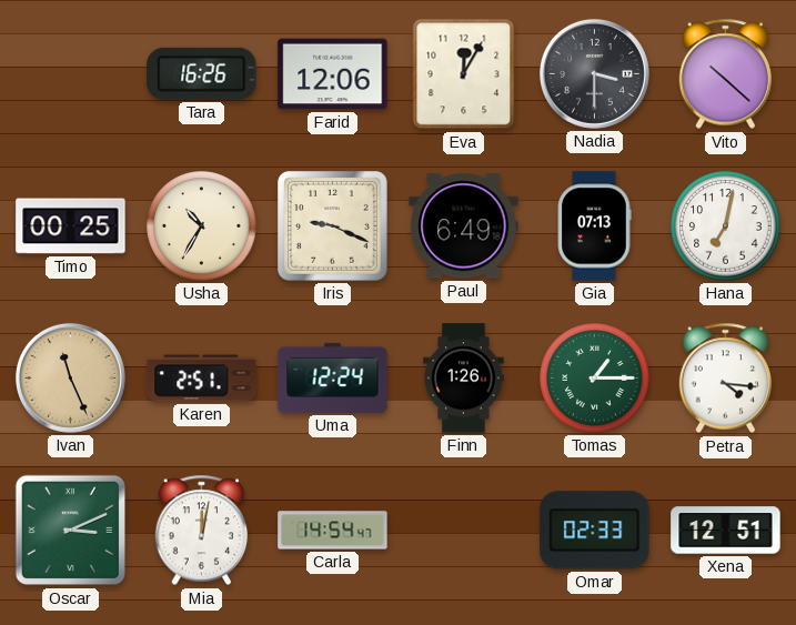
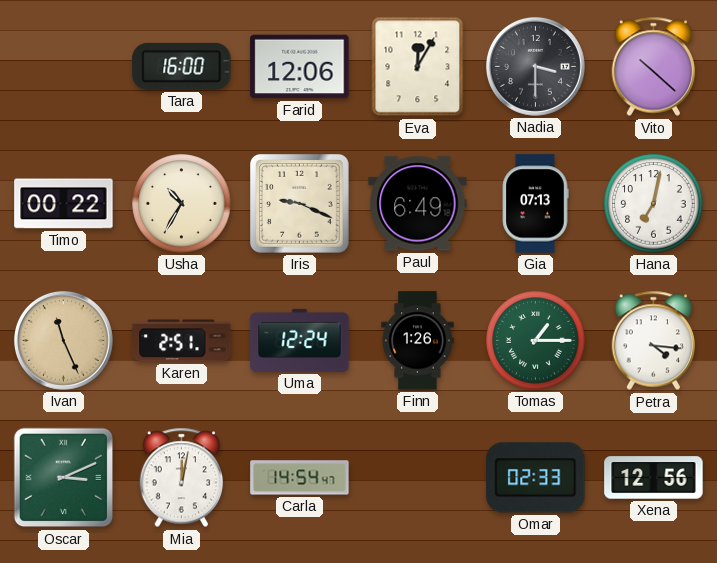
Tara: 16:26 -> 16:00
Timo: 00:25 -> 00:22
Xena: 12:51 -> 12:56
